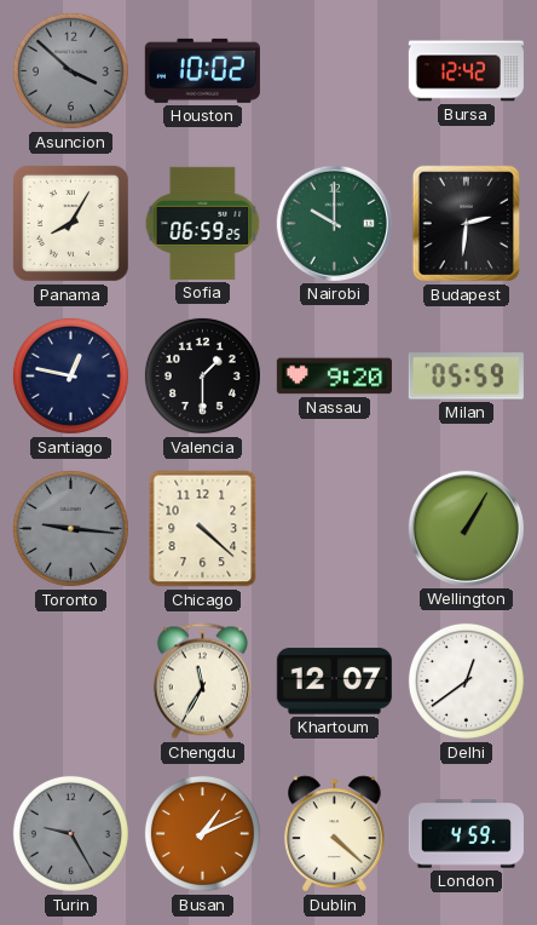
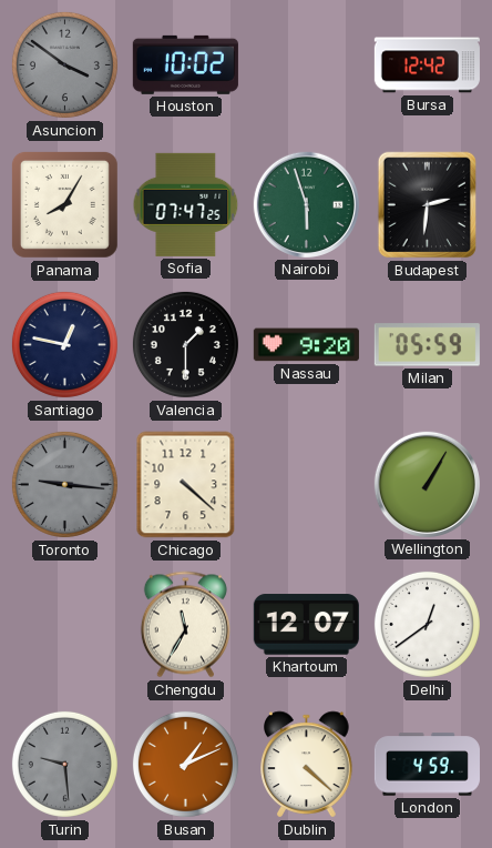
Asuncion: 3:52 -> 3:51
Sofia: 06:59 -> 07:47
Nairobi: 10:00 -> 5:57
Turin: 9:25 -> 9:29
